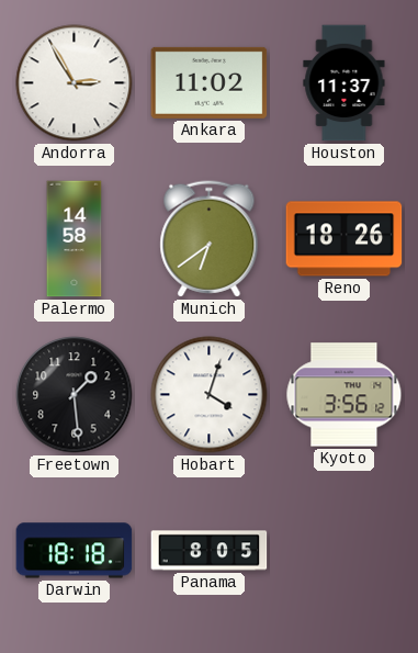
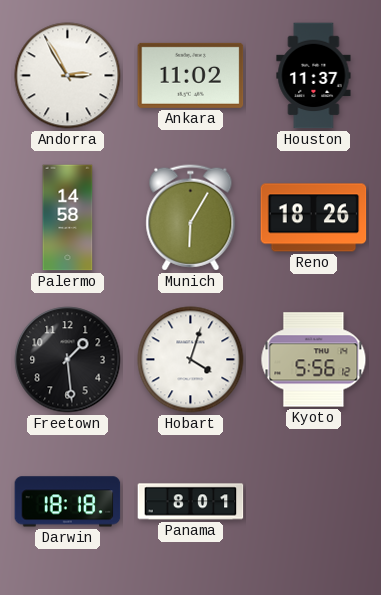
Munich: 6:39 -> 6:05
Kyoto: 3:56 -> 5:56
Panama: 8:05 -> 8:01
